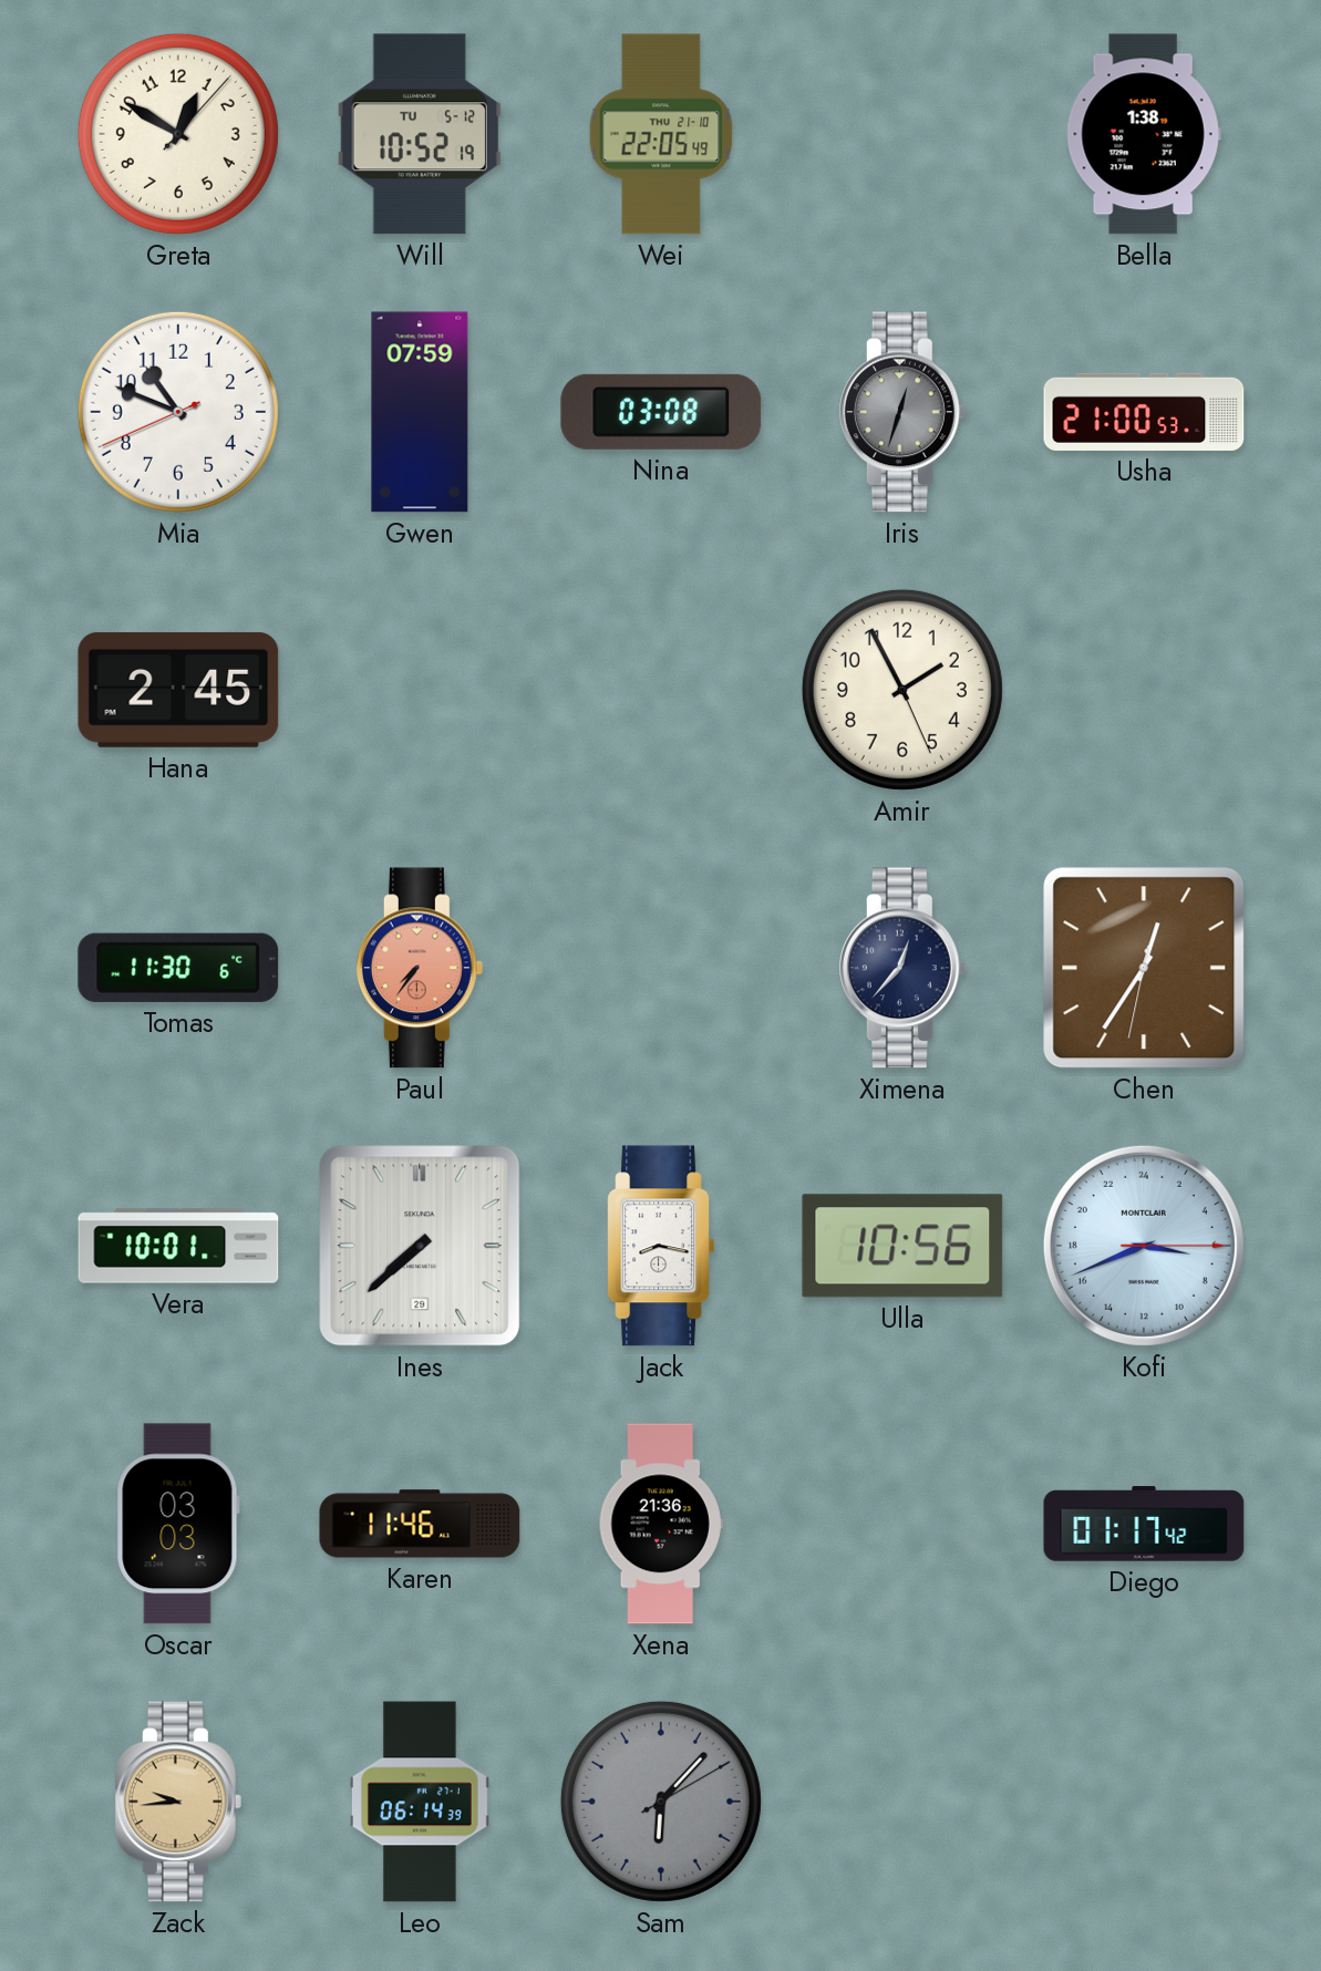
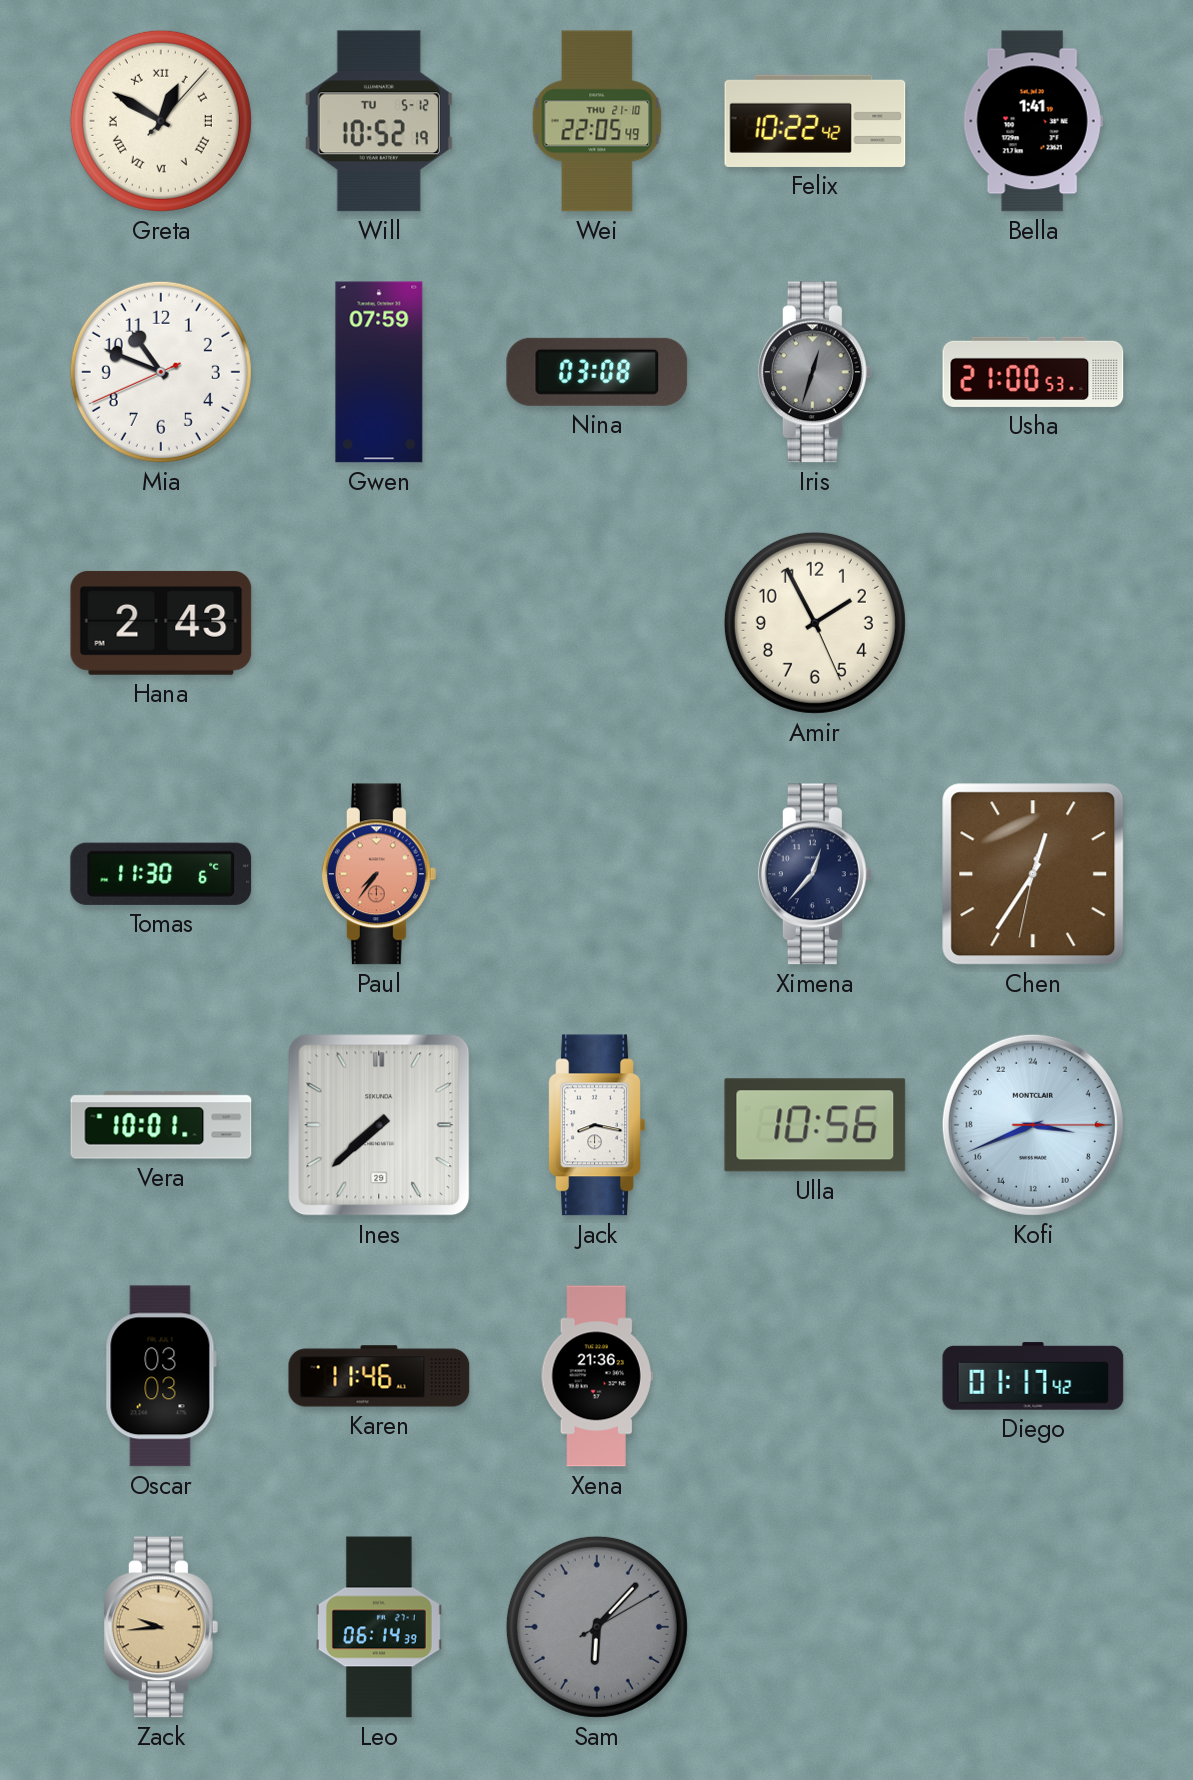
Greta numerals: Arabic -> Roman
Felix: none -> 10:22
Bella: 1:38 -> 1:41
Hana: 2:45 -> 2:43
